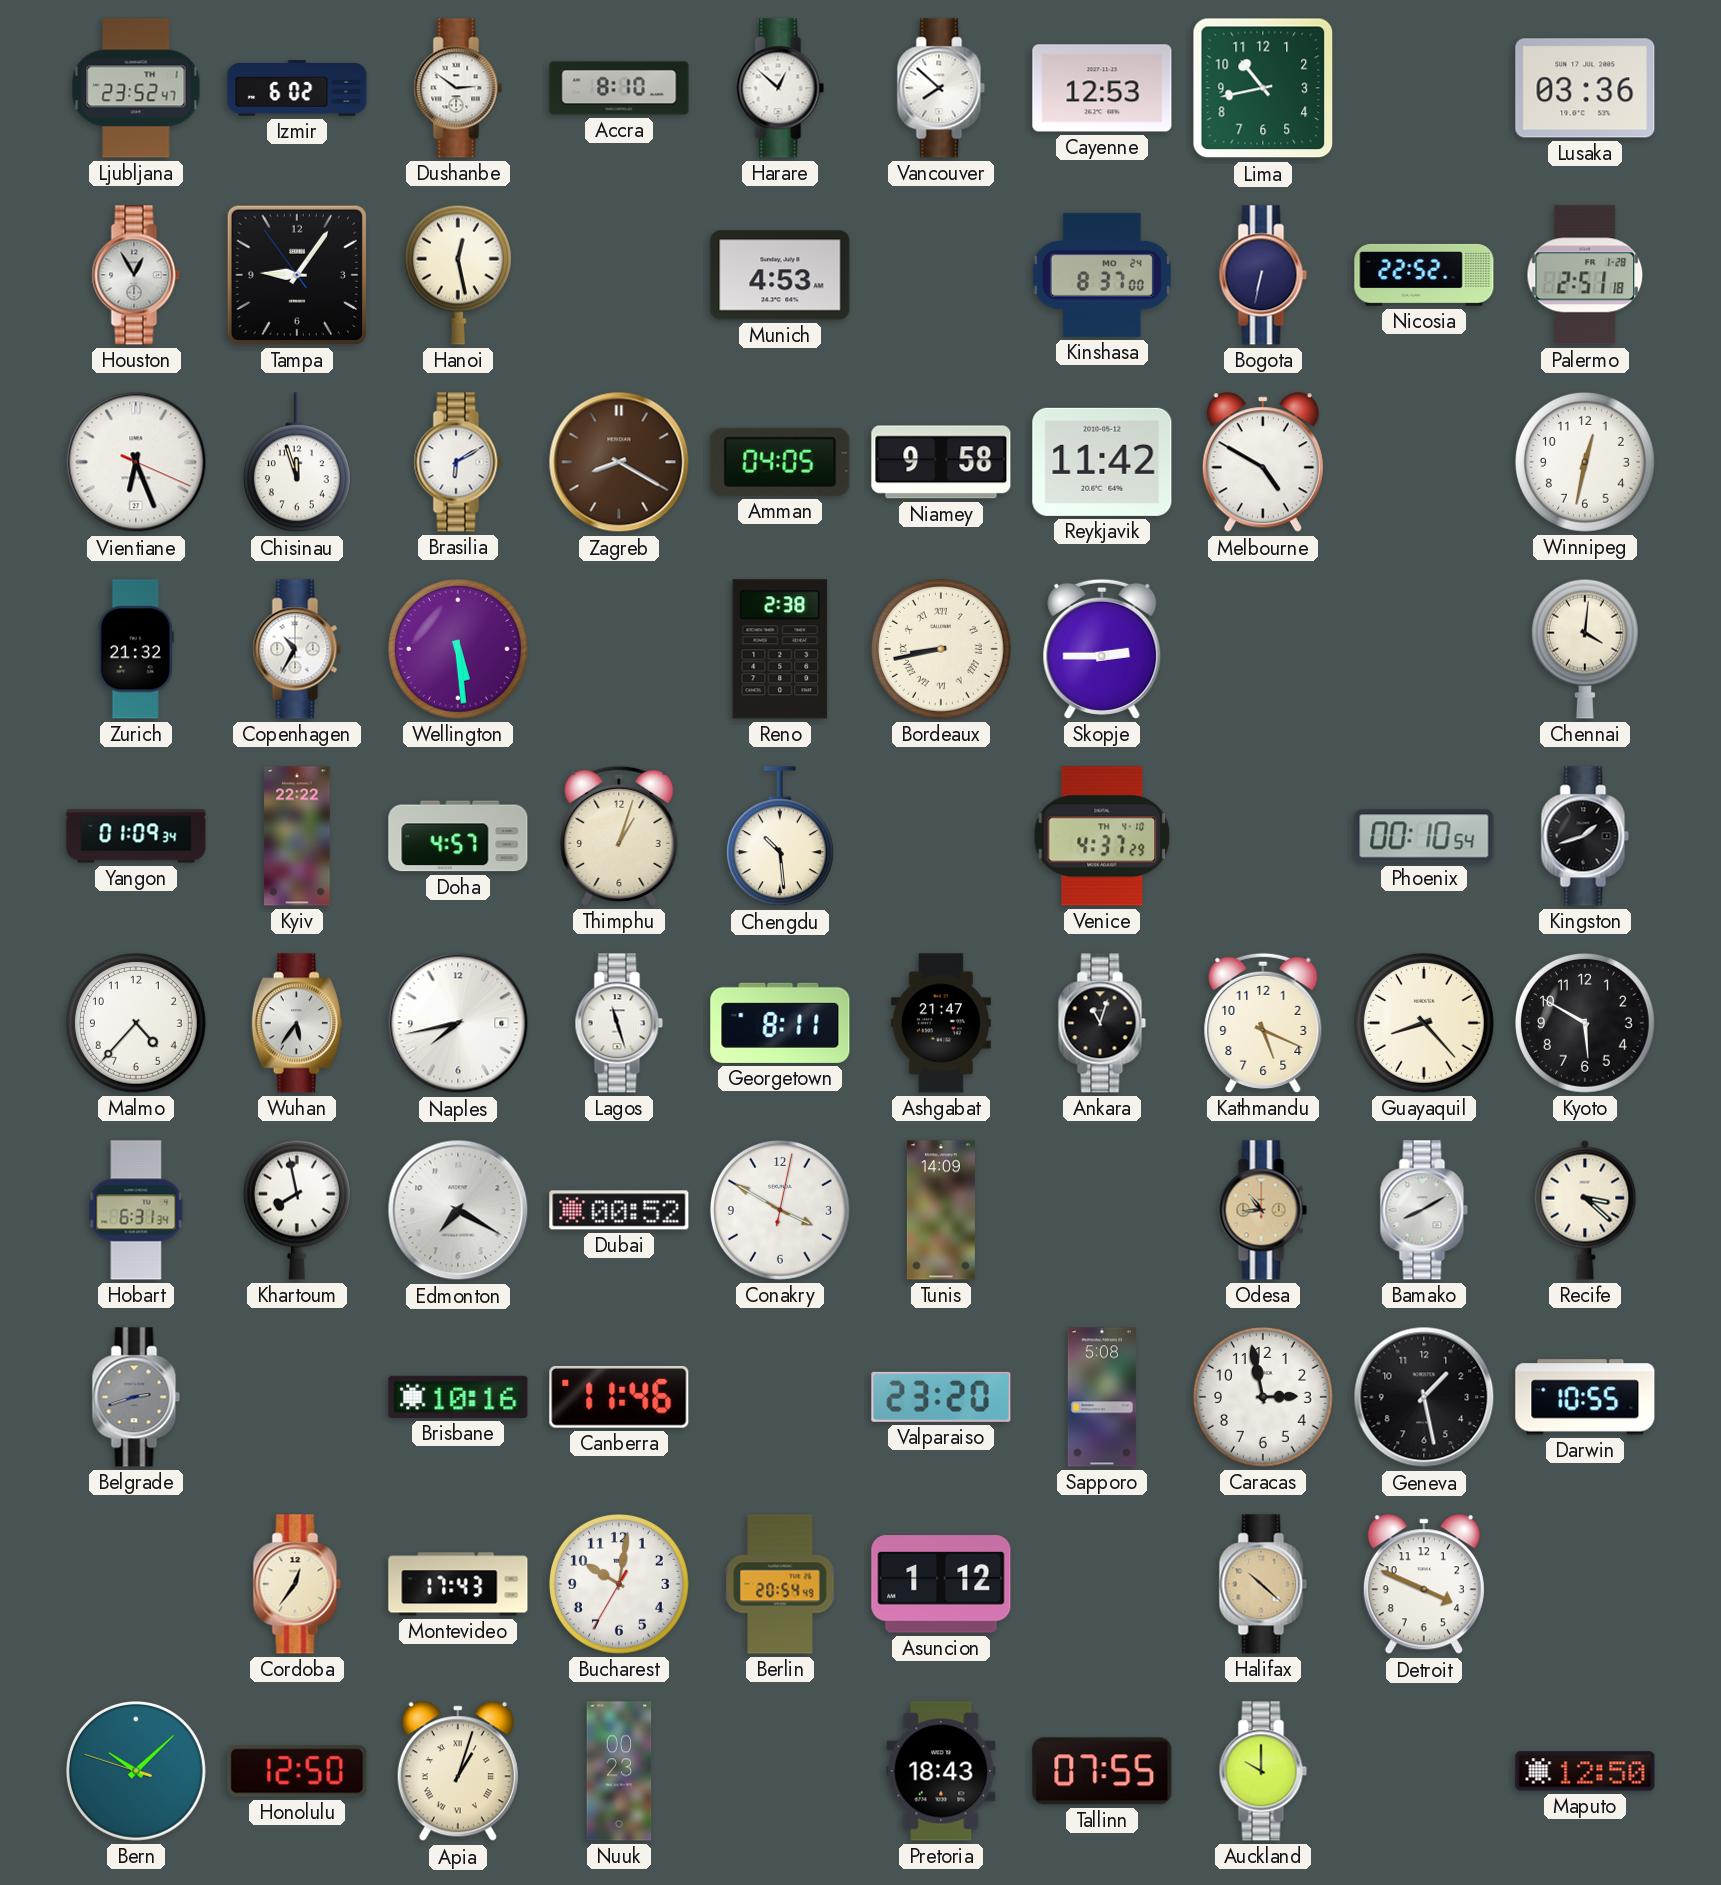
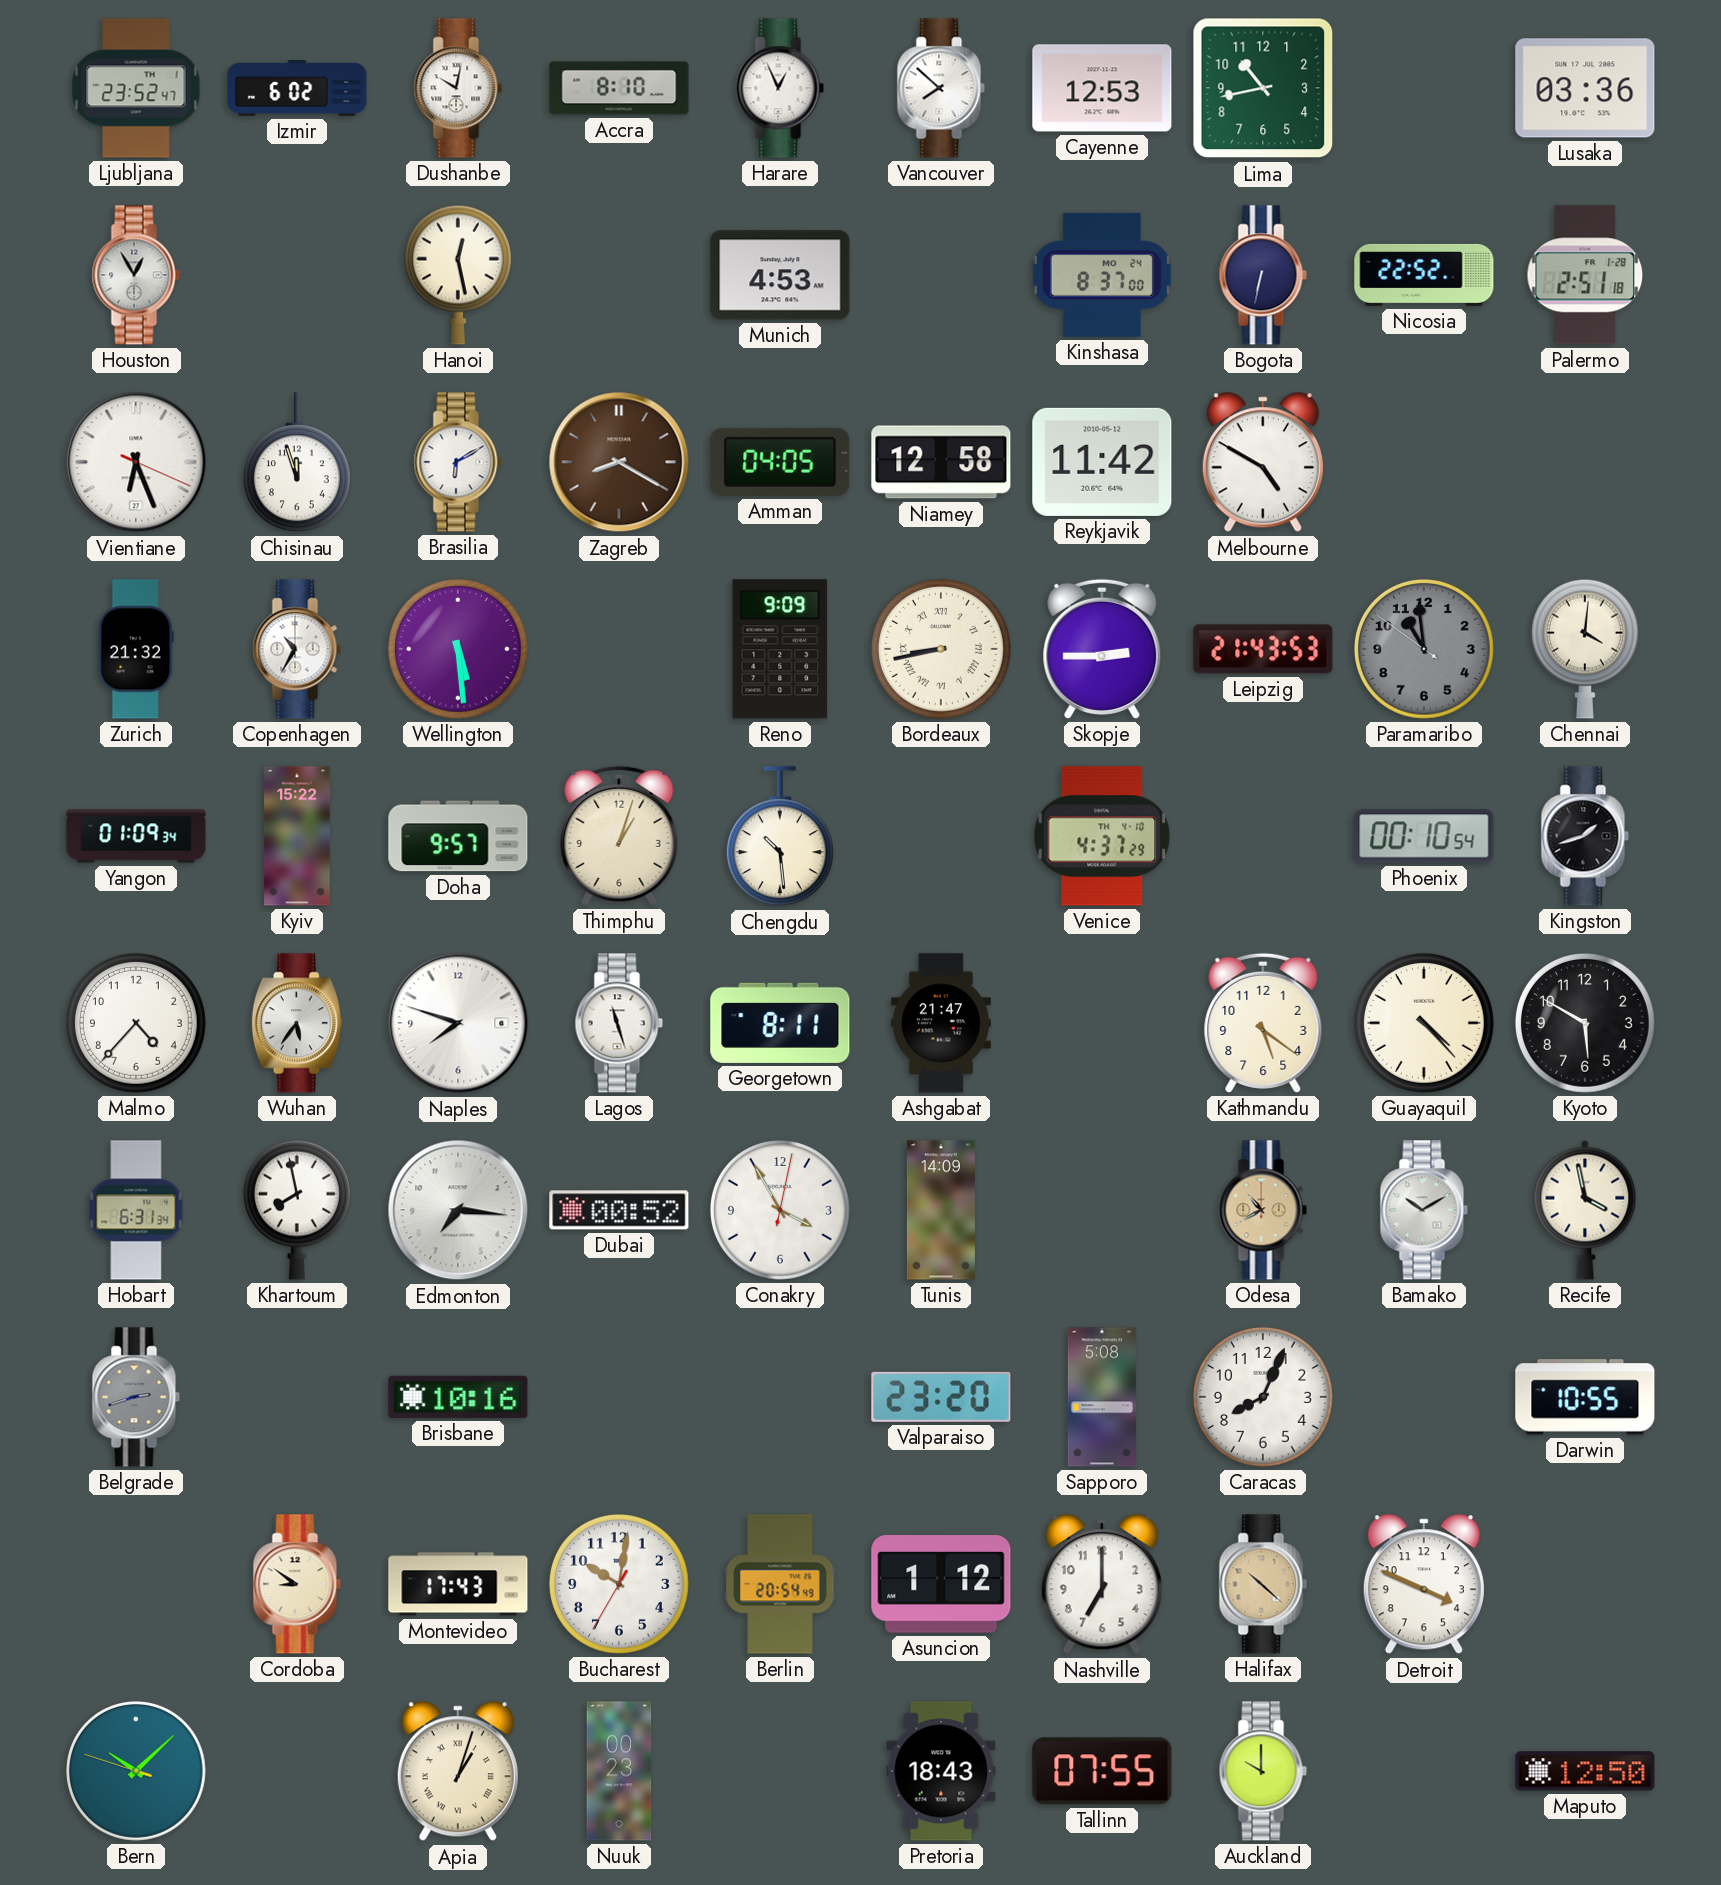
Dushanbe: 2:51 -> 10:02
Harare: 12:52 -> 12:56
Tampa: 9:05 -> none
Niamey: 9:58 -> 12:58
Winnipeg: 12:32 -> none
Reno: 2:38 -> 9:09
Leipzig: none -> 21:43
Paramaribo: none -> 10:58
Kyiv: 22:22 -> 15:22
Doha: 4:57 -> 9:57
Naples: 7:43 -> 7:48
Ankara: 11:03 -> none
Kathmandu: 5:19 -> 5:21
Guayaquil: 8:23 -> 4:23
Edmonton: 7:20 -> 7:16
Conakry: 3:50 -> 3:55
Odesa: 10:44 -> 10:40
Bamako: 8:10 -> 10:10
Recife: 3:22 -> 3:58
Canberra: 11:46 -> none
Caracas: 2:58 -> 8:04
Geneva: 1:28 -> none
Cordoba: 12:36 -> 8:51
Nashville: none -> 7:00
Honolulu: 12:50 -> none
